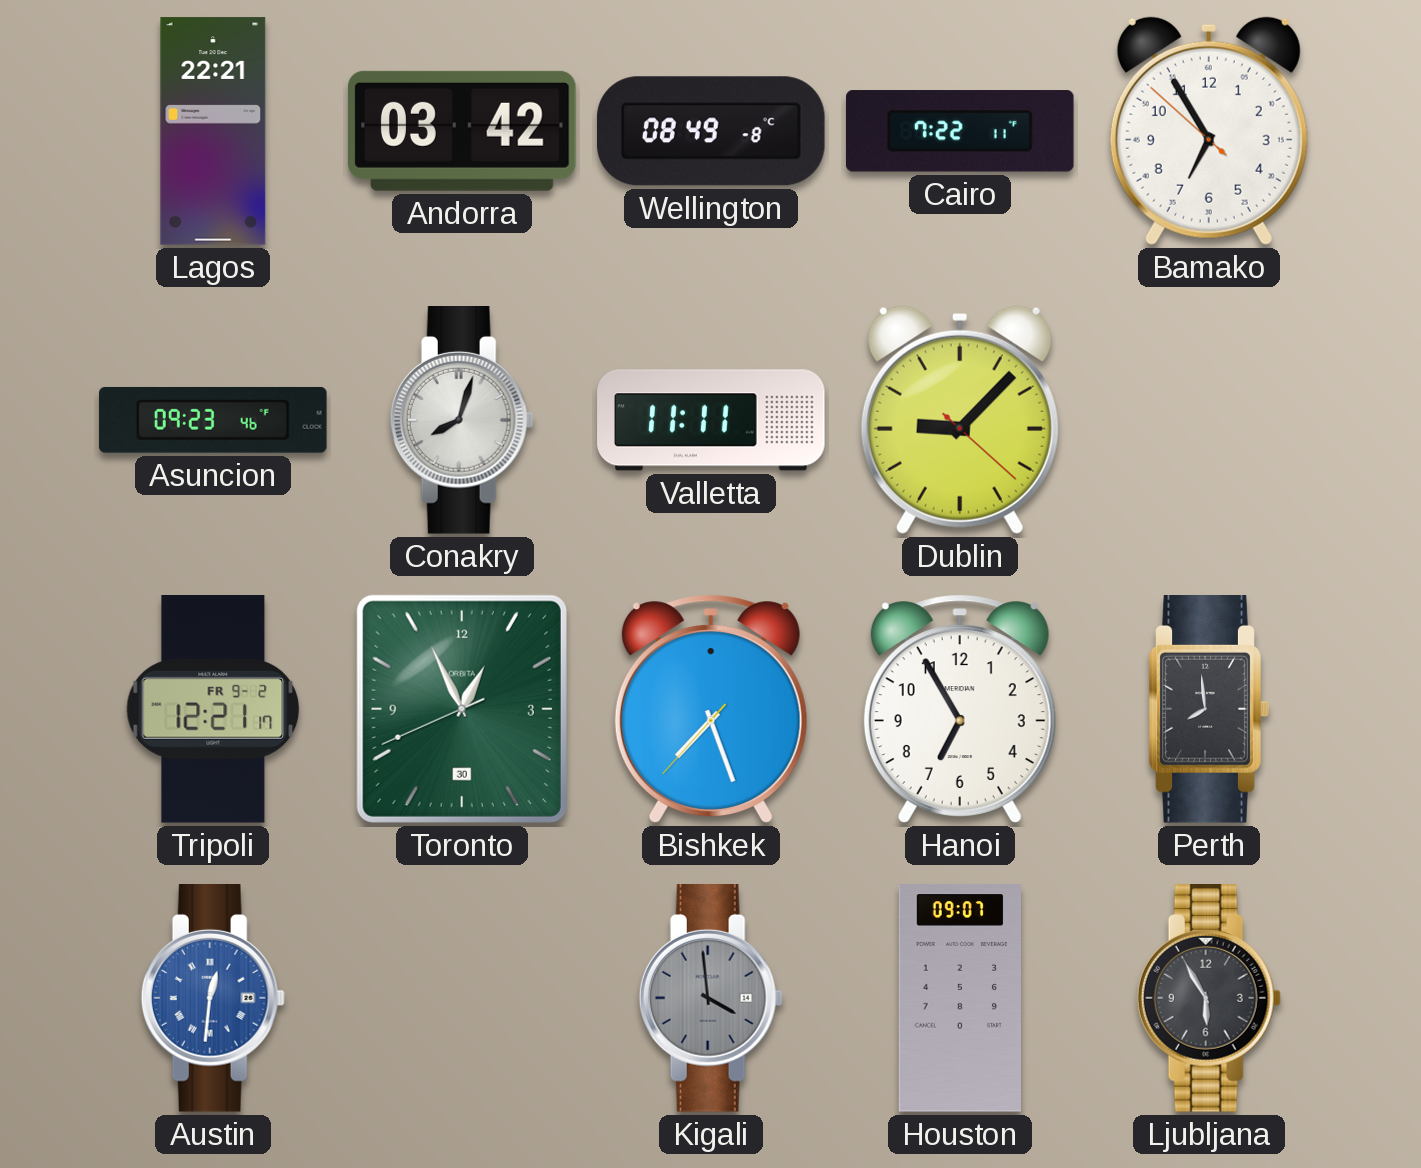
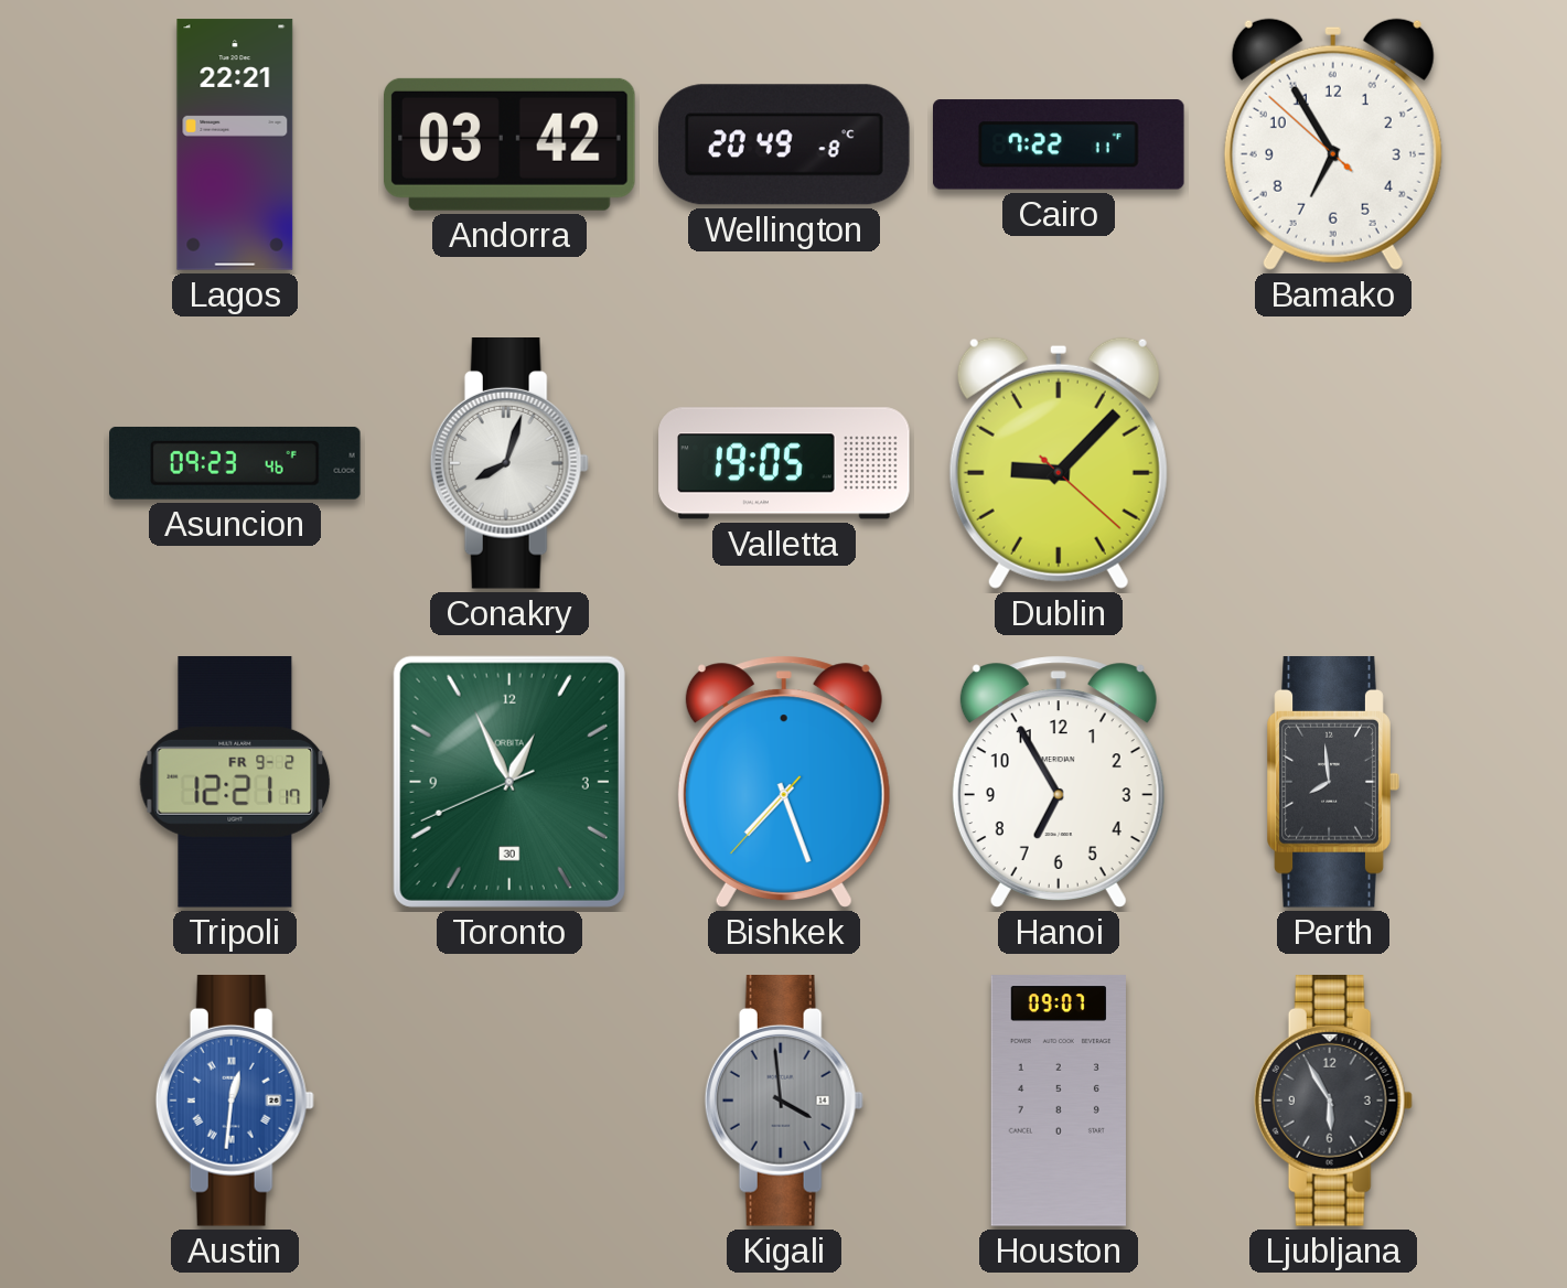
Wellington: 08:49 -> 20:49
Valletta: 11:11 -> 19:05
